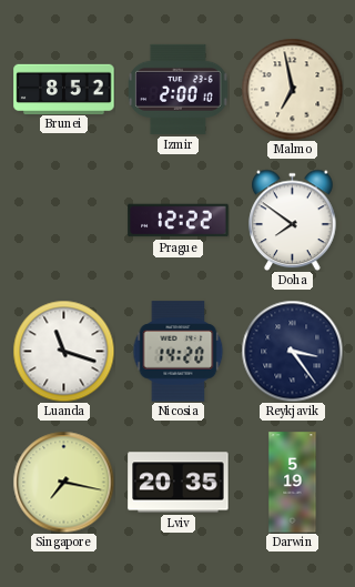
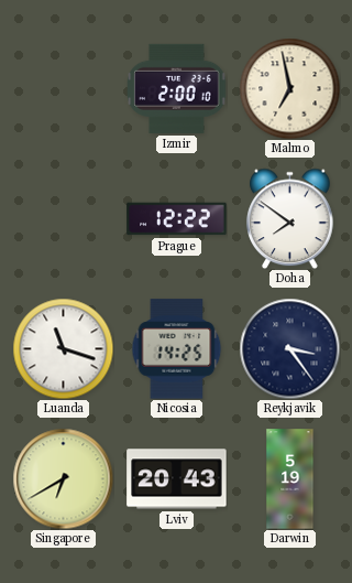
Brunei: 8:52 -> none
Nicosia: 14:20 -> 14:25
Singapore: 7:17 -> 6:40
Lviv: 20:35 -> 20:43
